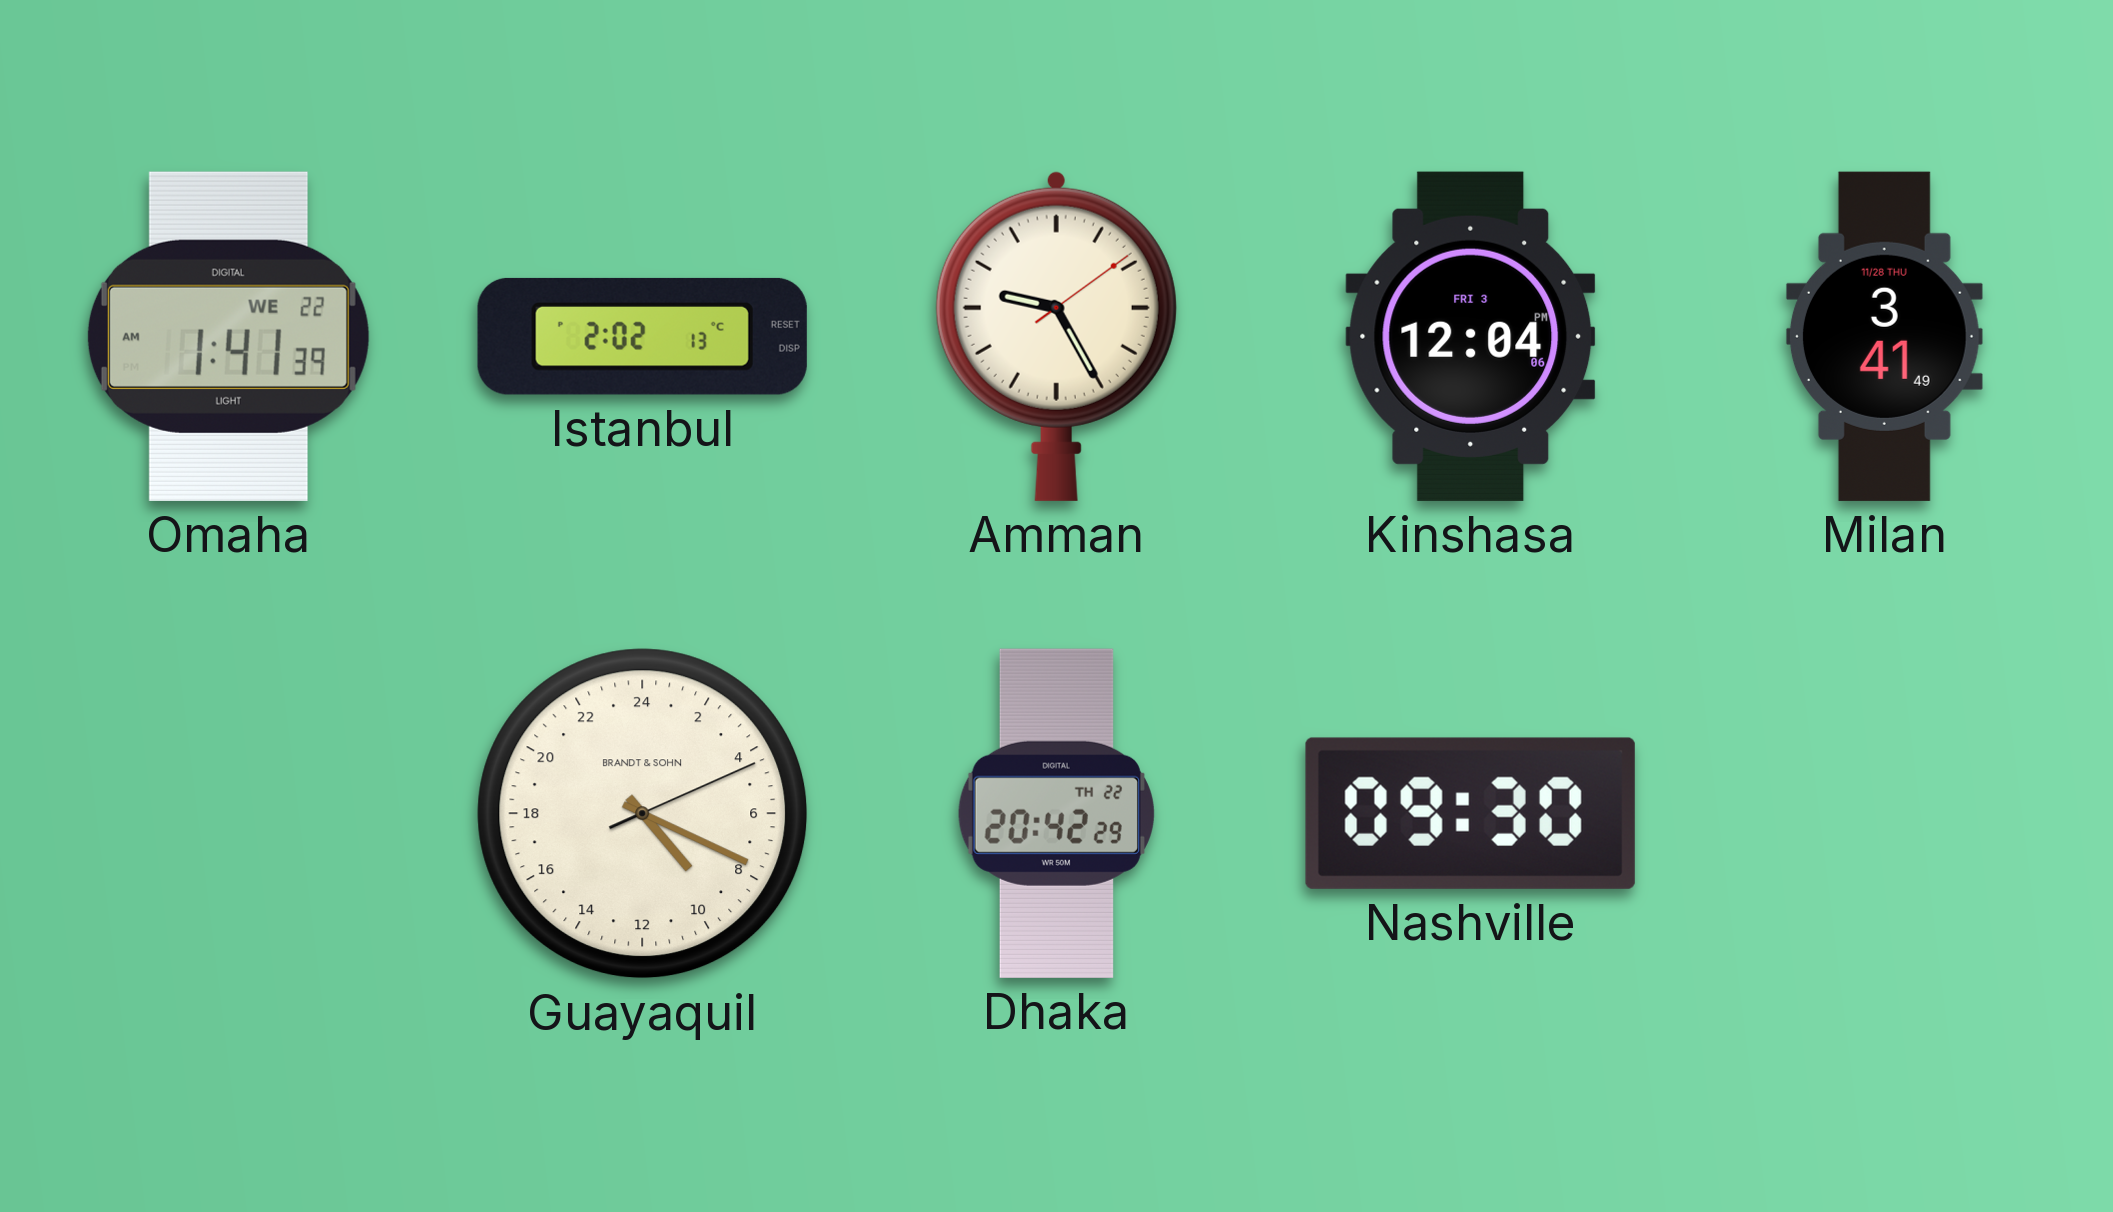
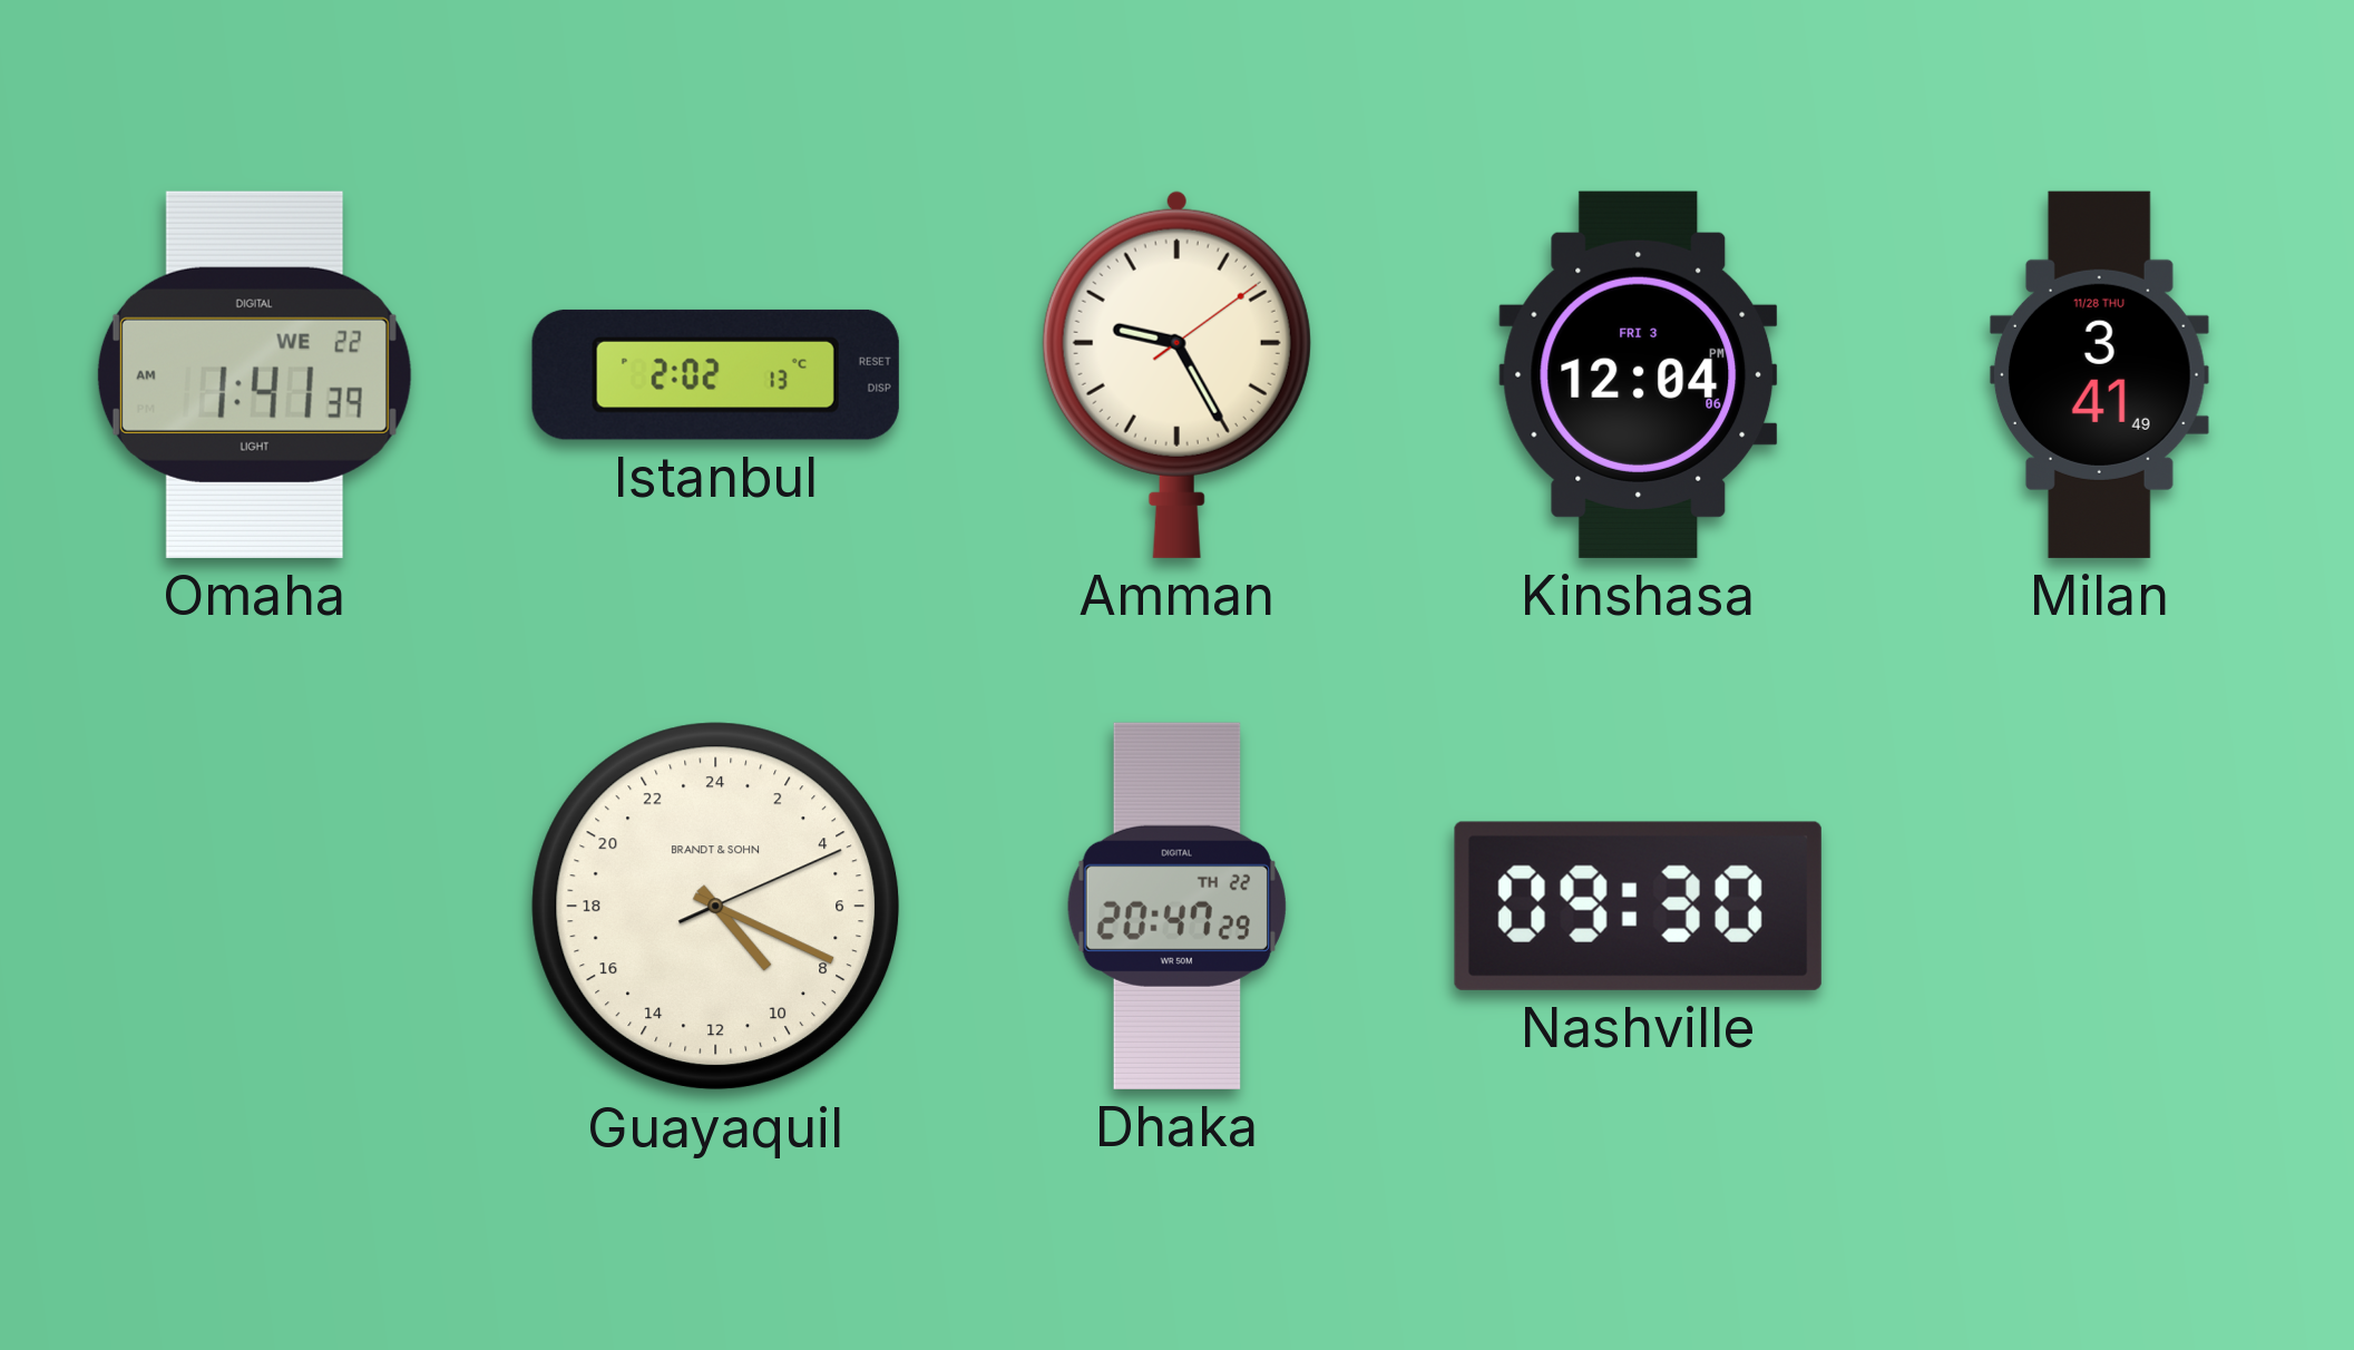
Dhaka: 20:42 -> 20:47
